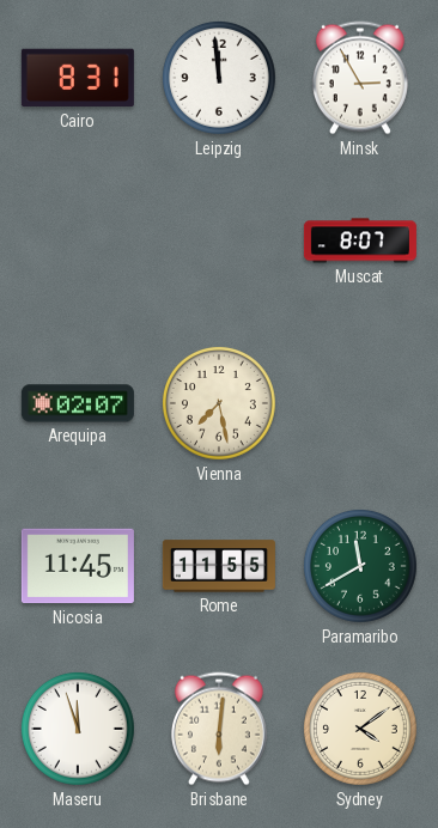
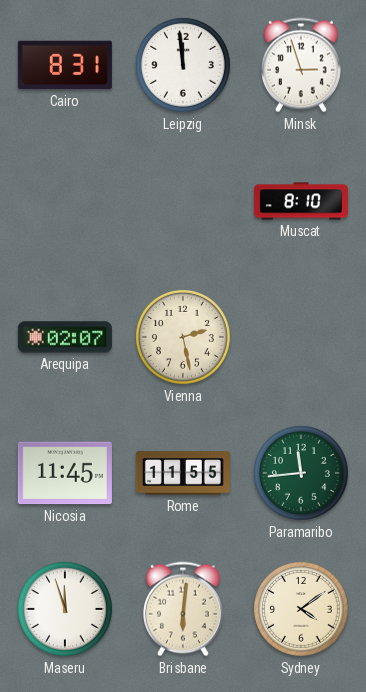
Minsk: 2:55 -> 2:57
Muscat: 8:07 -> 8:10
Vienna: 7:28 -> 2:28
Paramaribo: 11:40 -> 11:44
